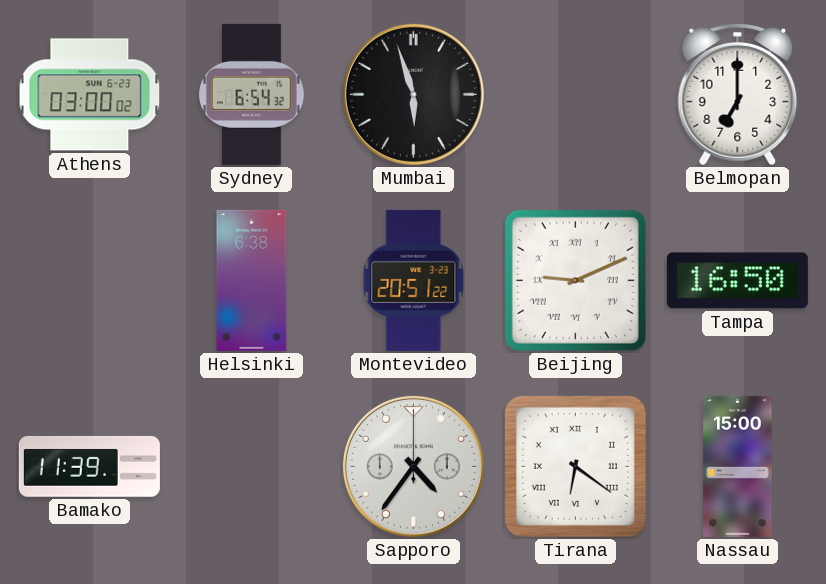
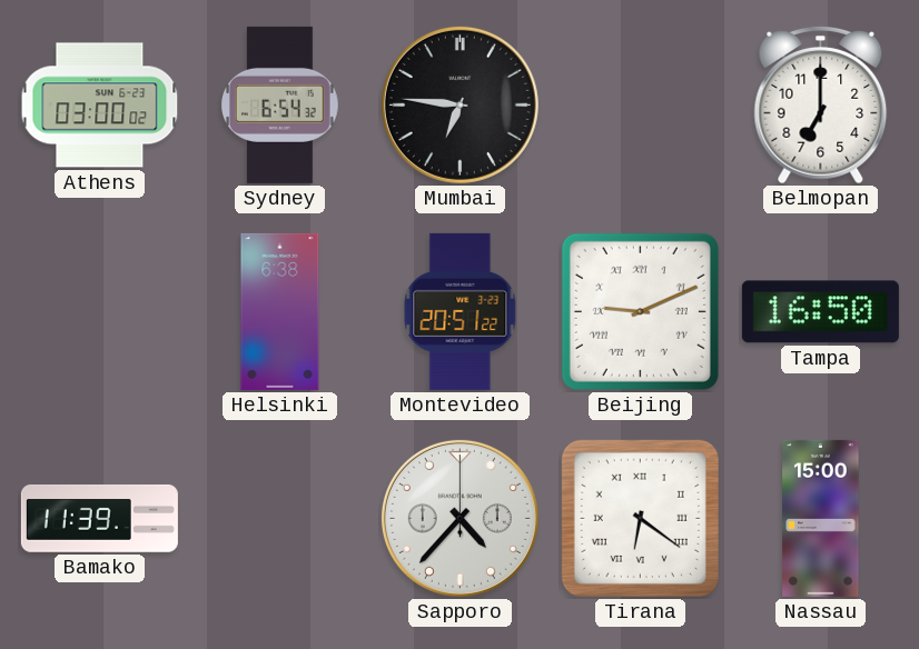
Mumbai: 5:57 -> 6:46
Sapporo: 4:36 -> 4:37
